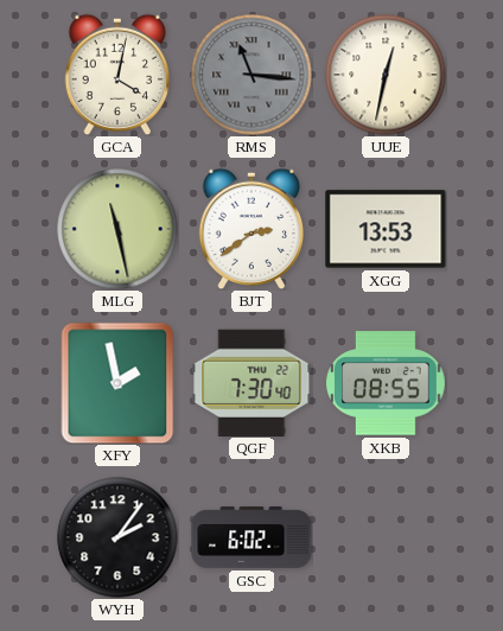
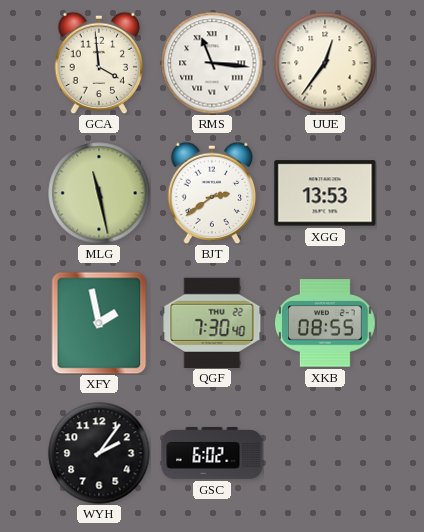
GCA: 4:02 -> 3:59
RMS dial: grey -> white
UUE: 12:32 -> 12:36
